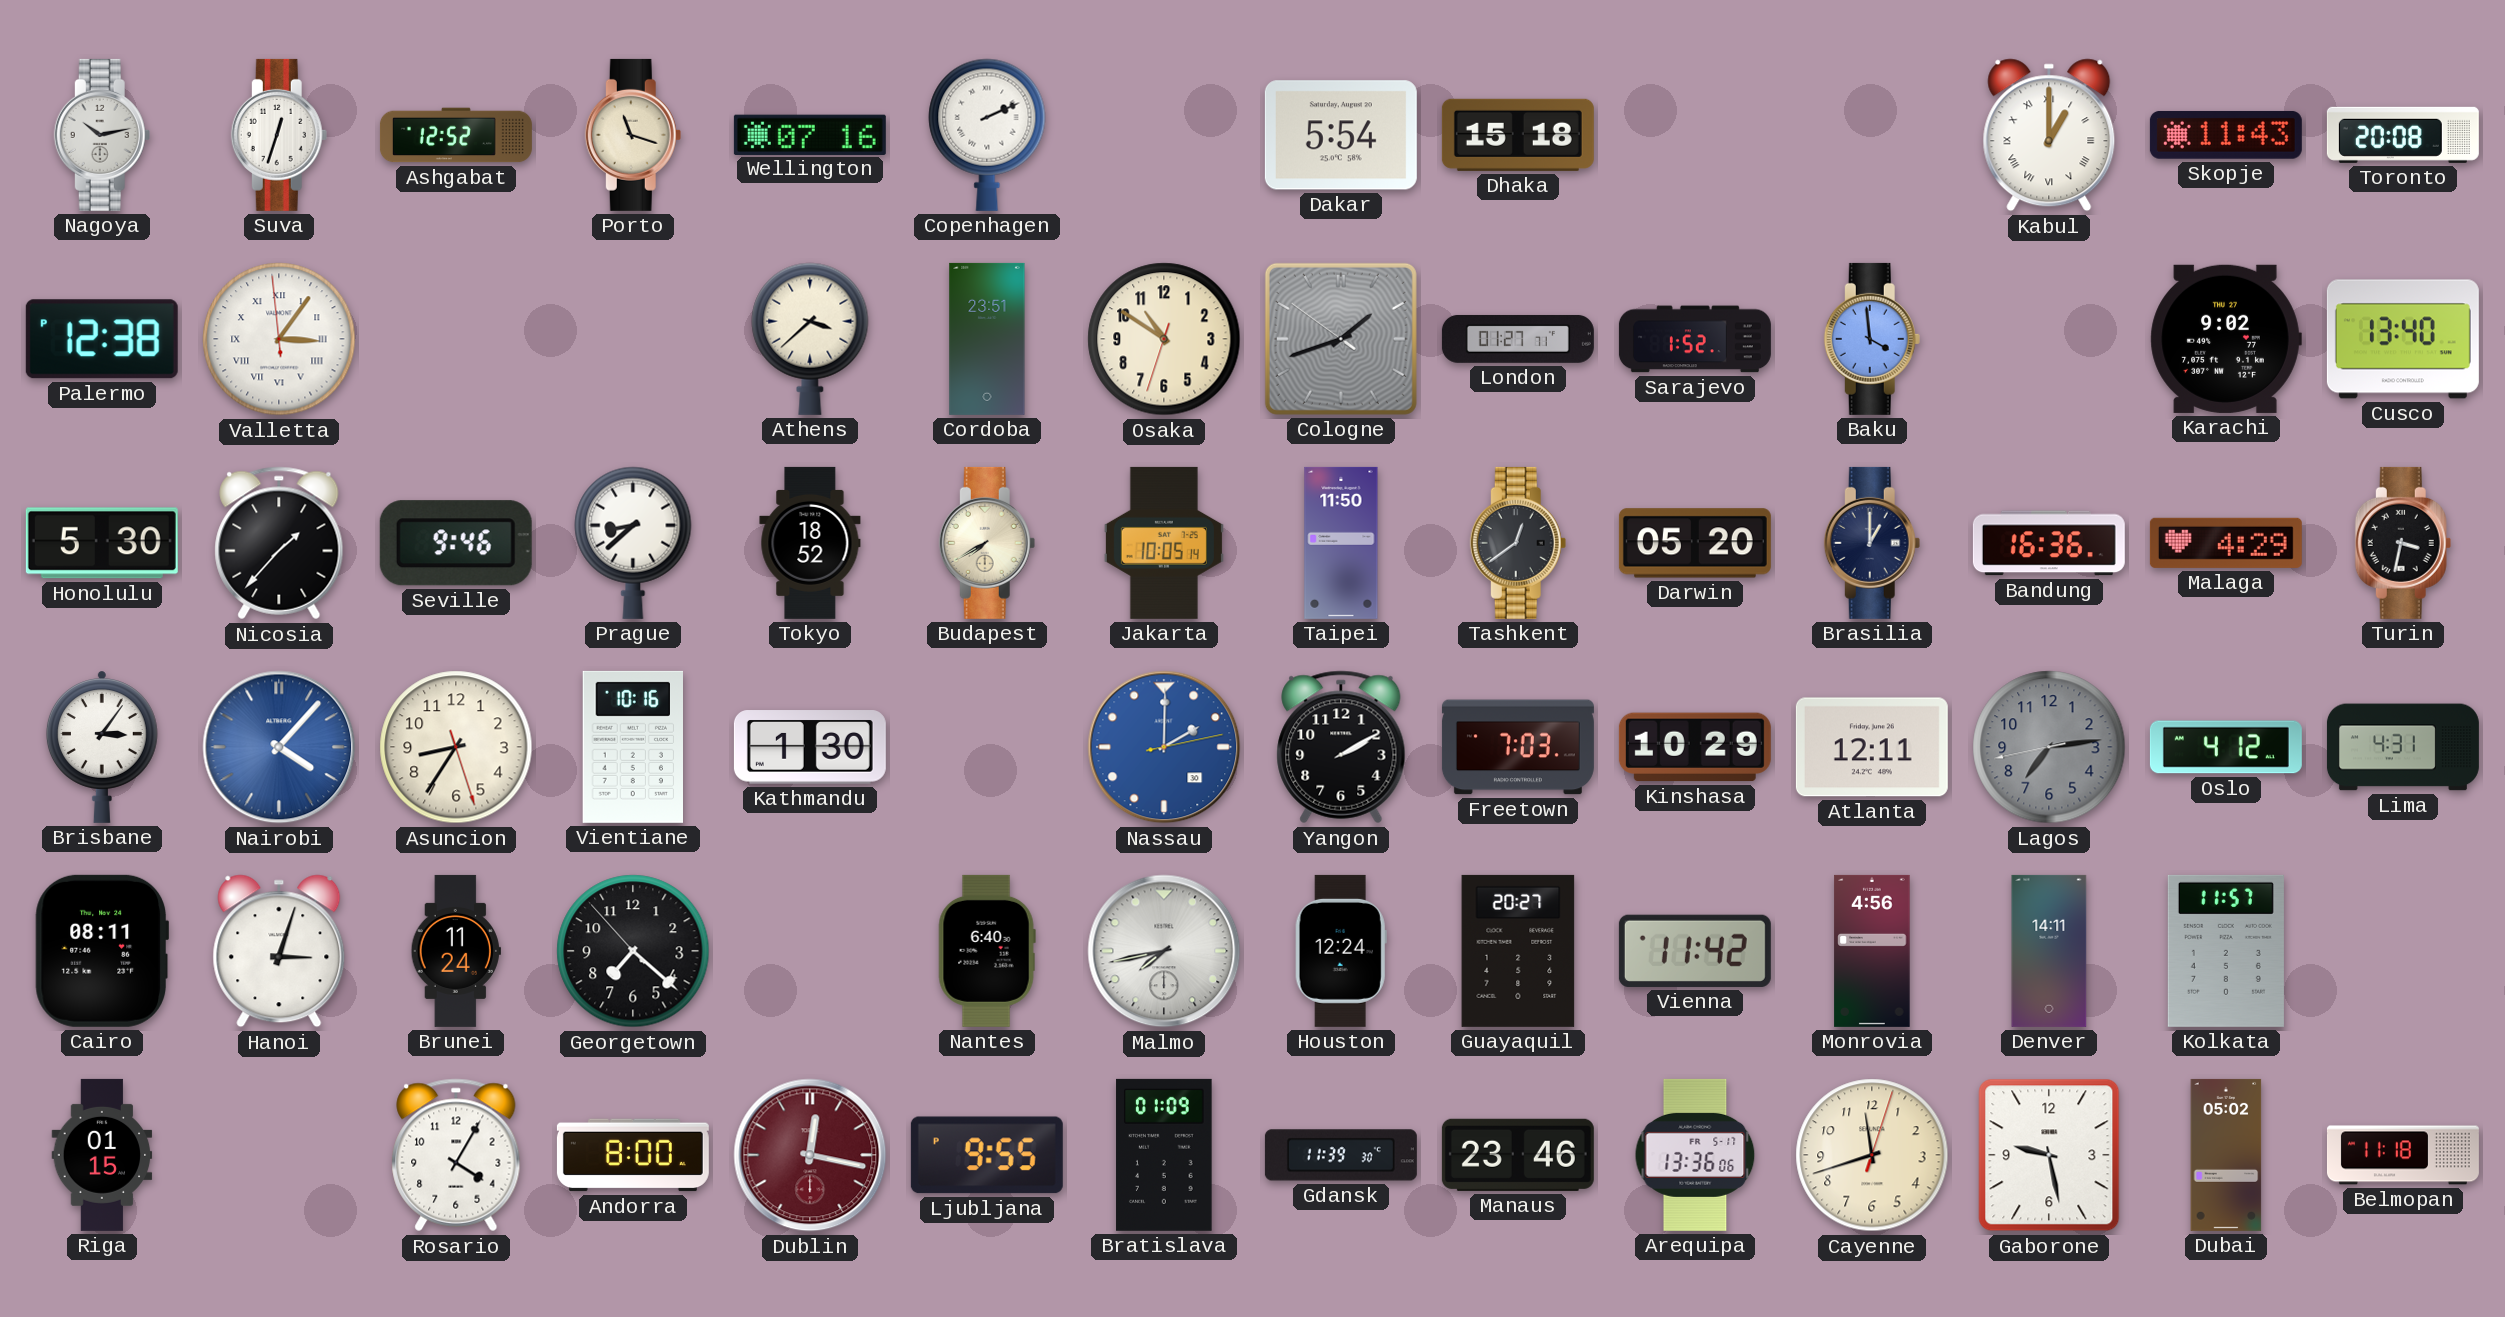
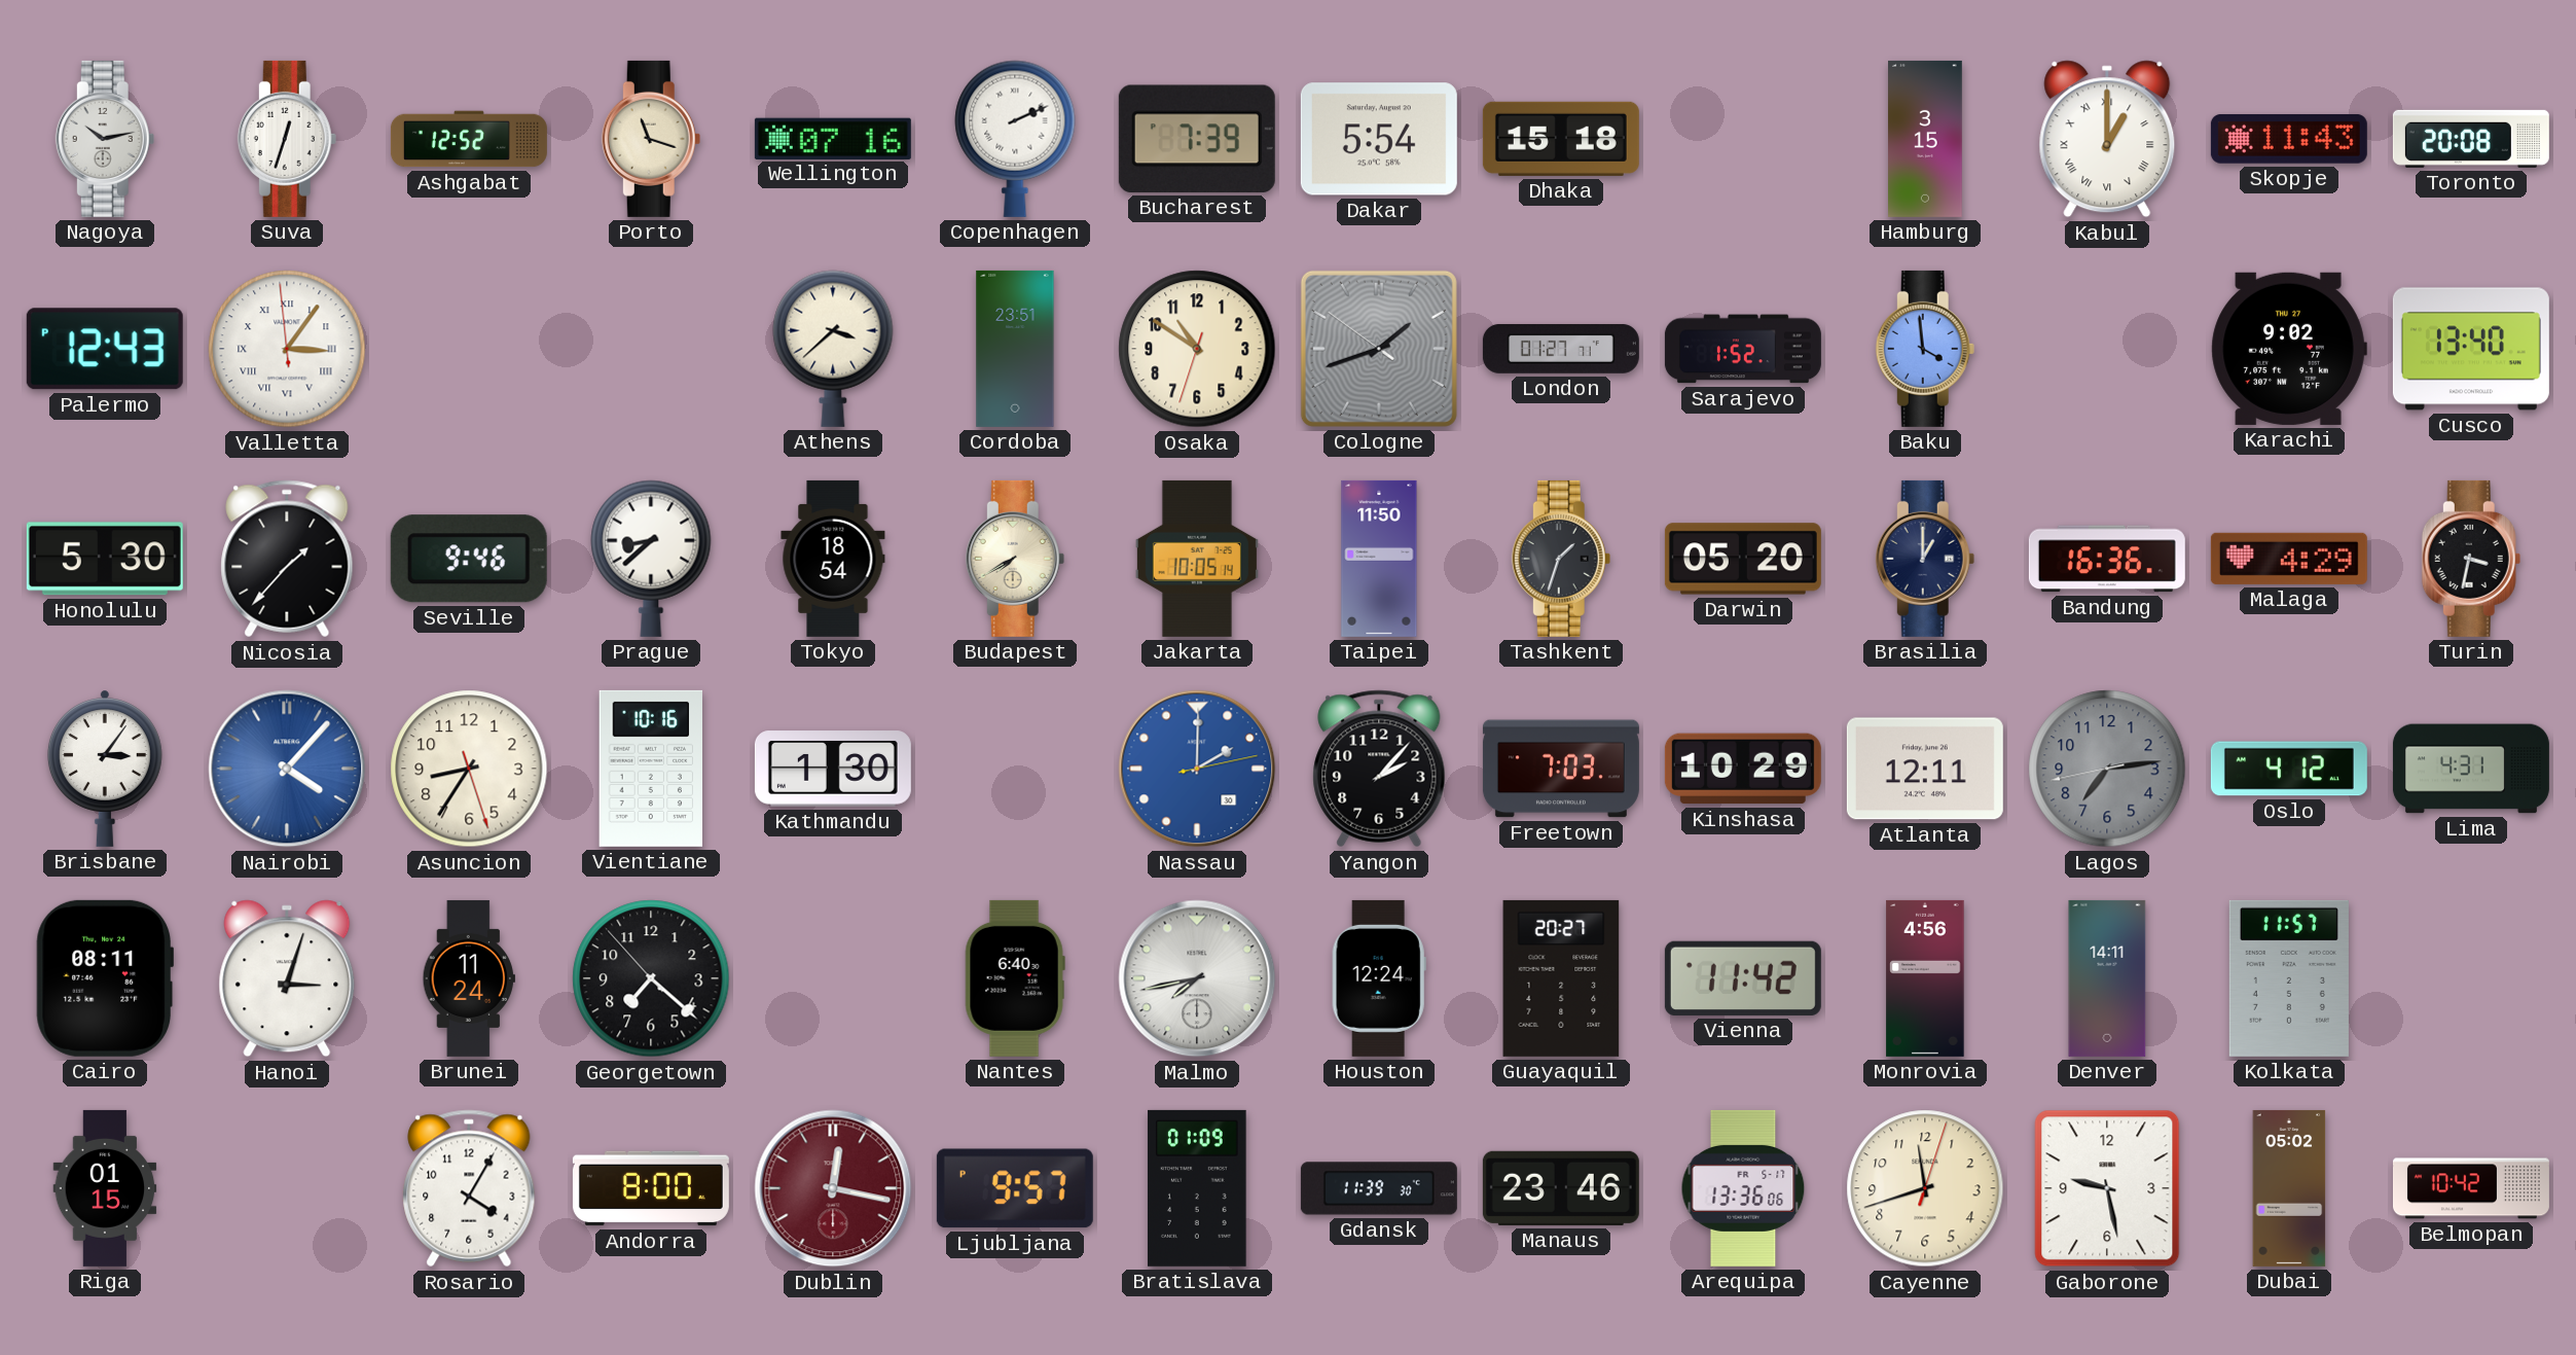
Bucharest: none -> 7:39
Hamburg: none -> 3:15
Palermo: 12:38 -> 12:43
Tokyo: 18:52 -> 18:54
Tashkent: 12:39 -> 1:33
Yangon: 2:10 -> 2:07
Ljubljana: 9:55 -> 9:57
Belmopan: 11:18 -> 10:42
